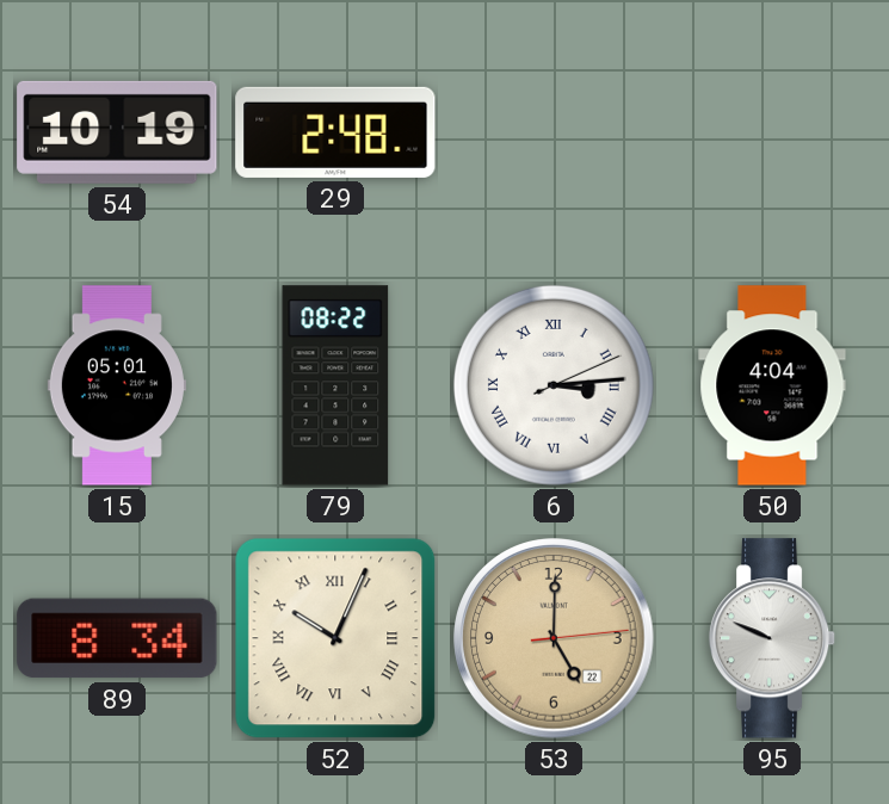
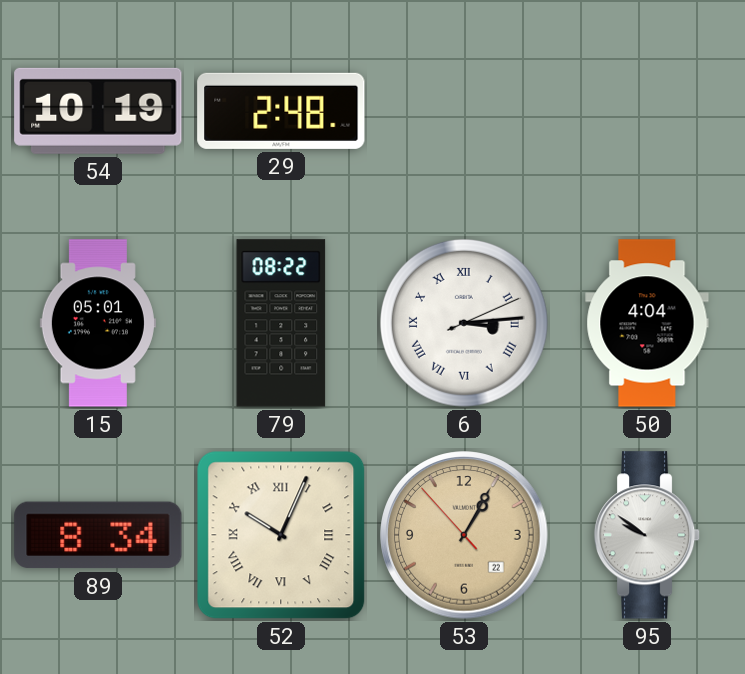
53: 5:00 -> 1:04
95: 9:49 -> 9:51
